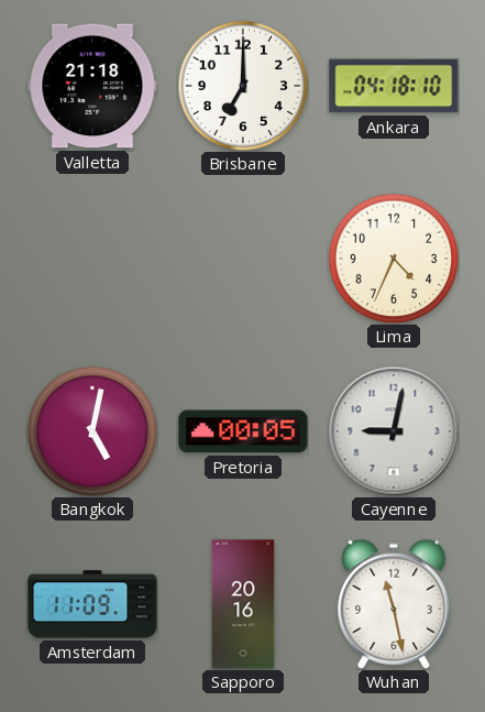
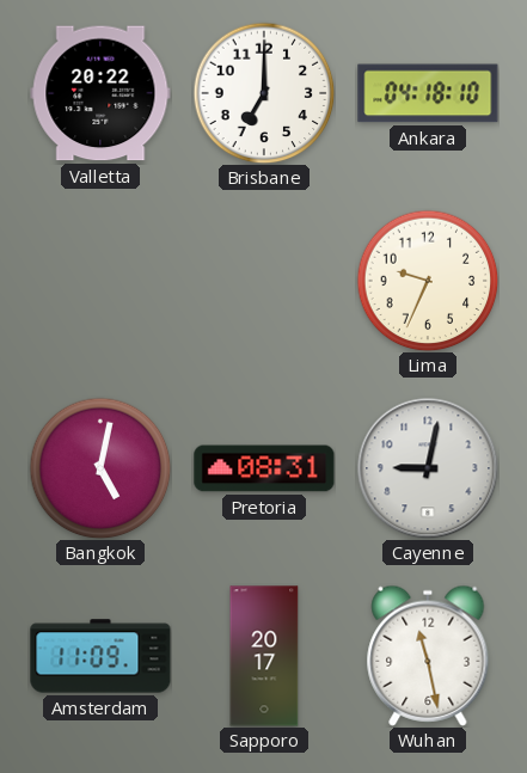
Valletta: 21:18 -> 20:22
Lima: 4:34 -> 9:34
Pretoria: 00:05 -> 08:31
Sapporo: 20:16 -> 20:17
